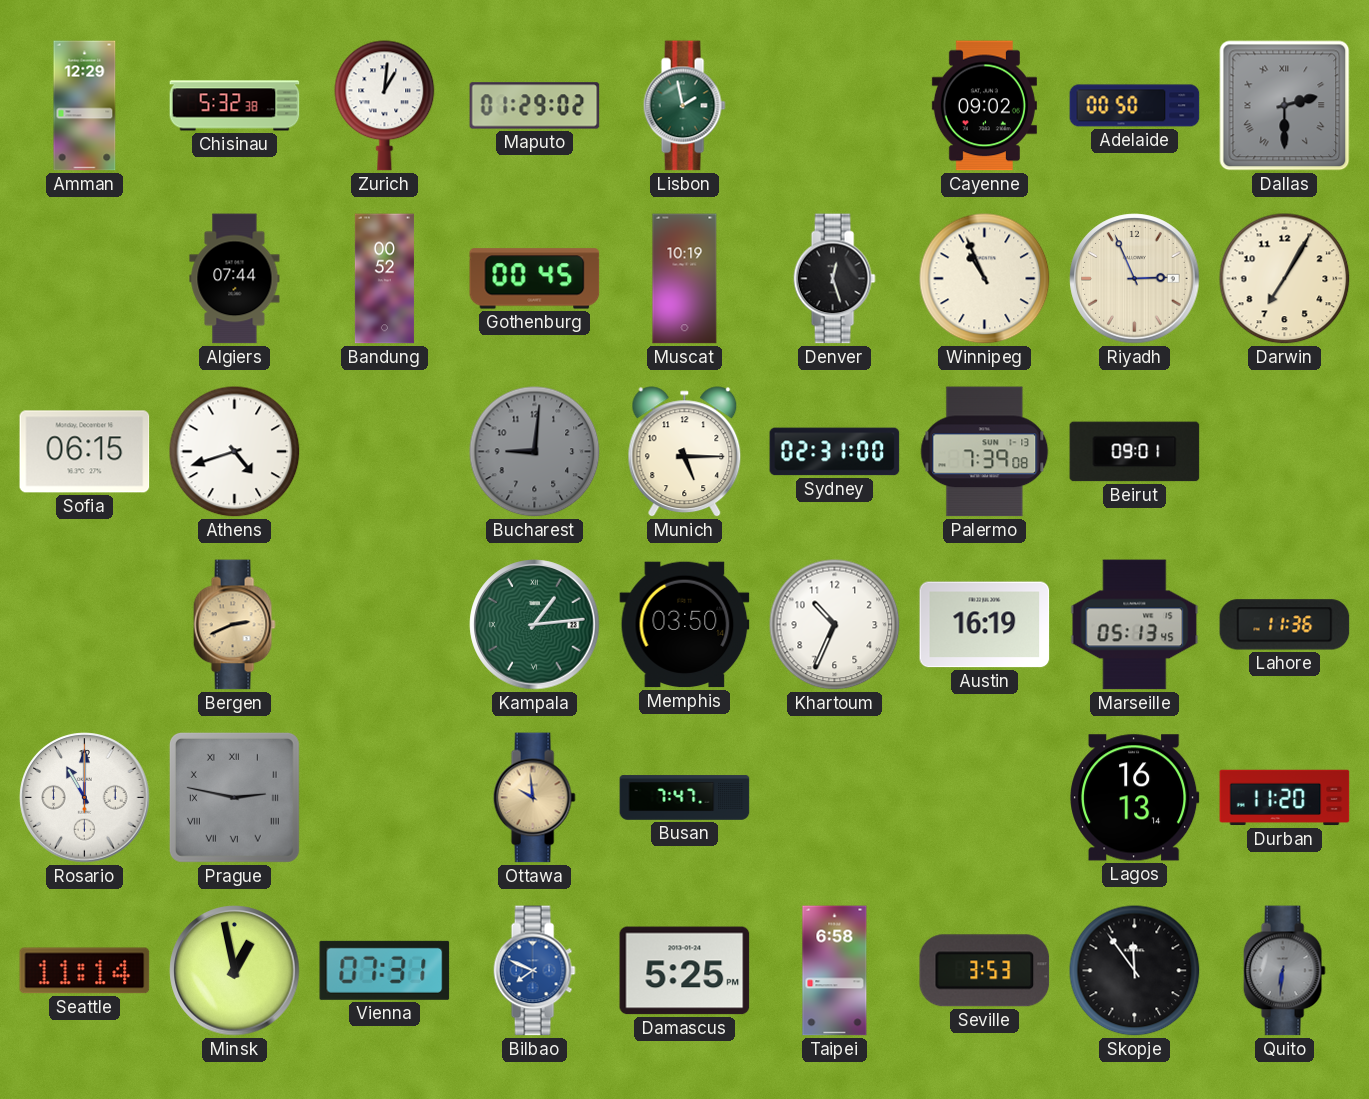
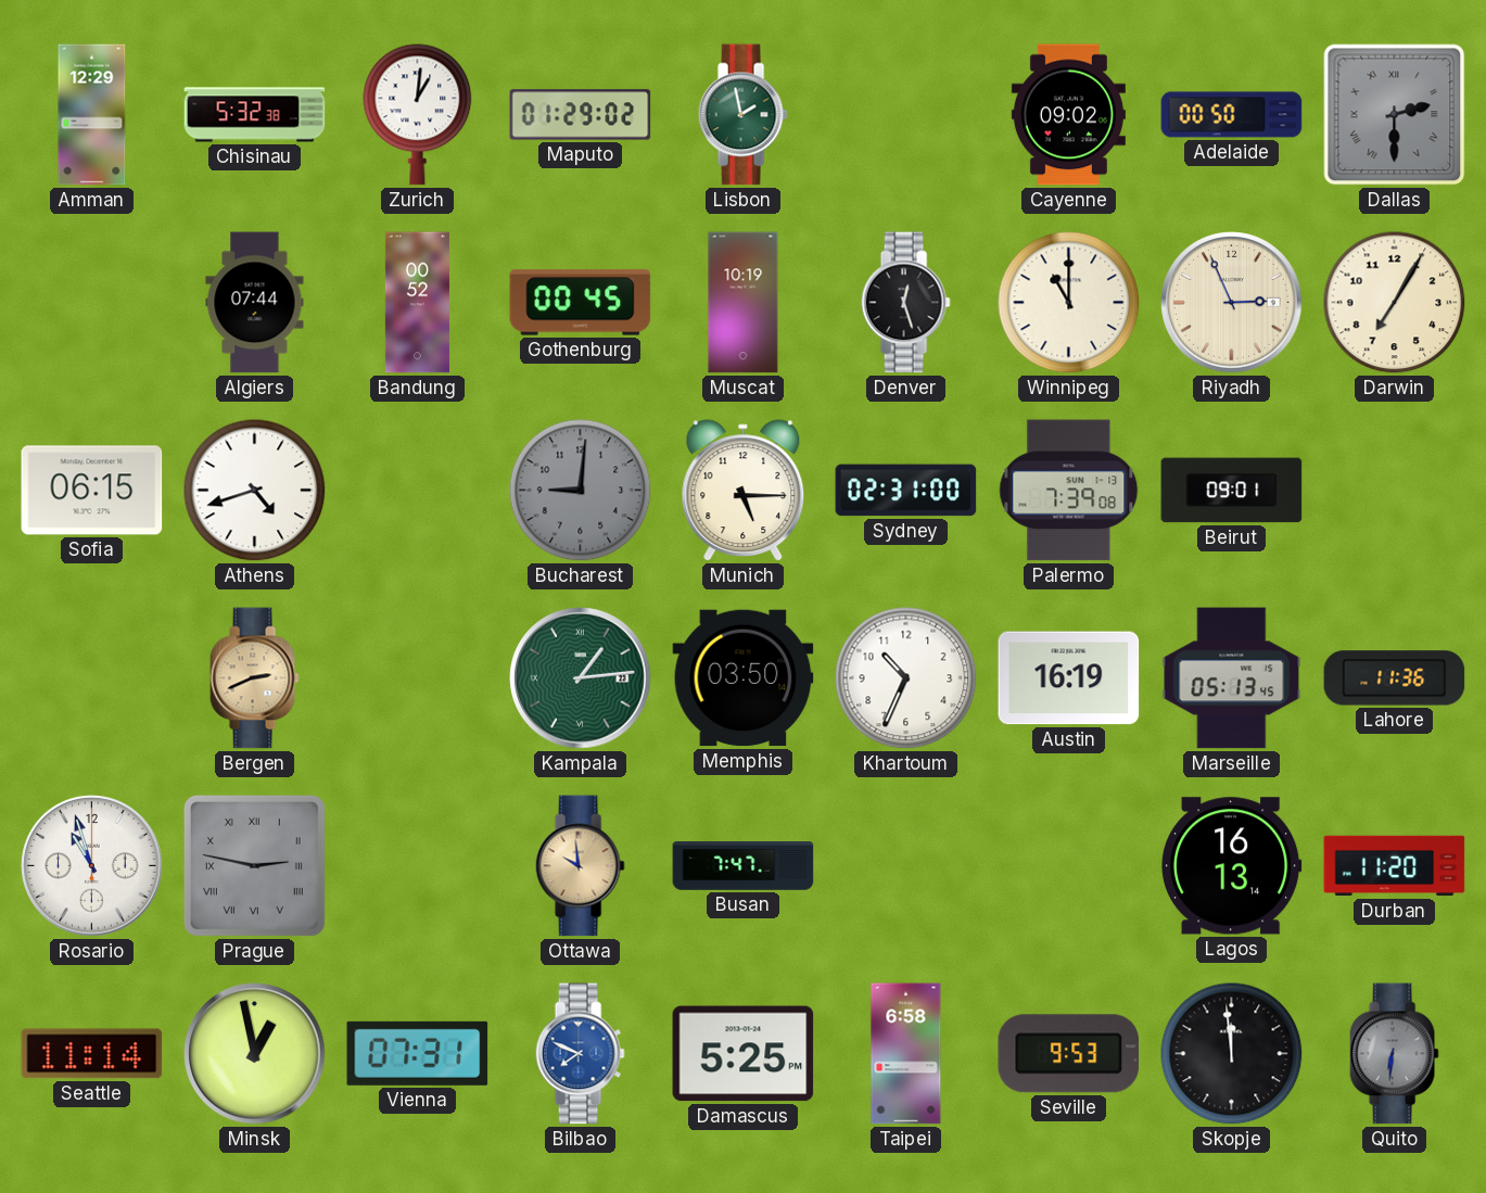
Winnipeg: 10:56 -> 11:00
Rosario: 11:00 -> 10:57
Seville: 3:53 -> 9:53
Skopje: 11:54 -> 11:59
